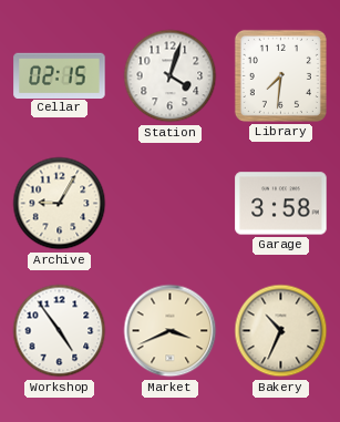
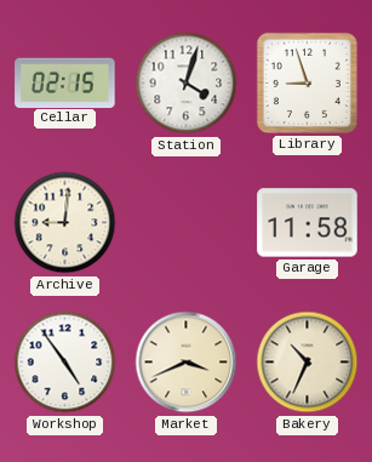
Library: 7:31 -> 8:57
Archive: 9:05 -> 9:01
Garage: 3:58 -> 11:58
